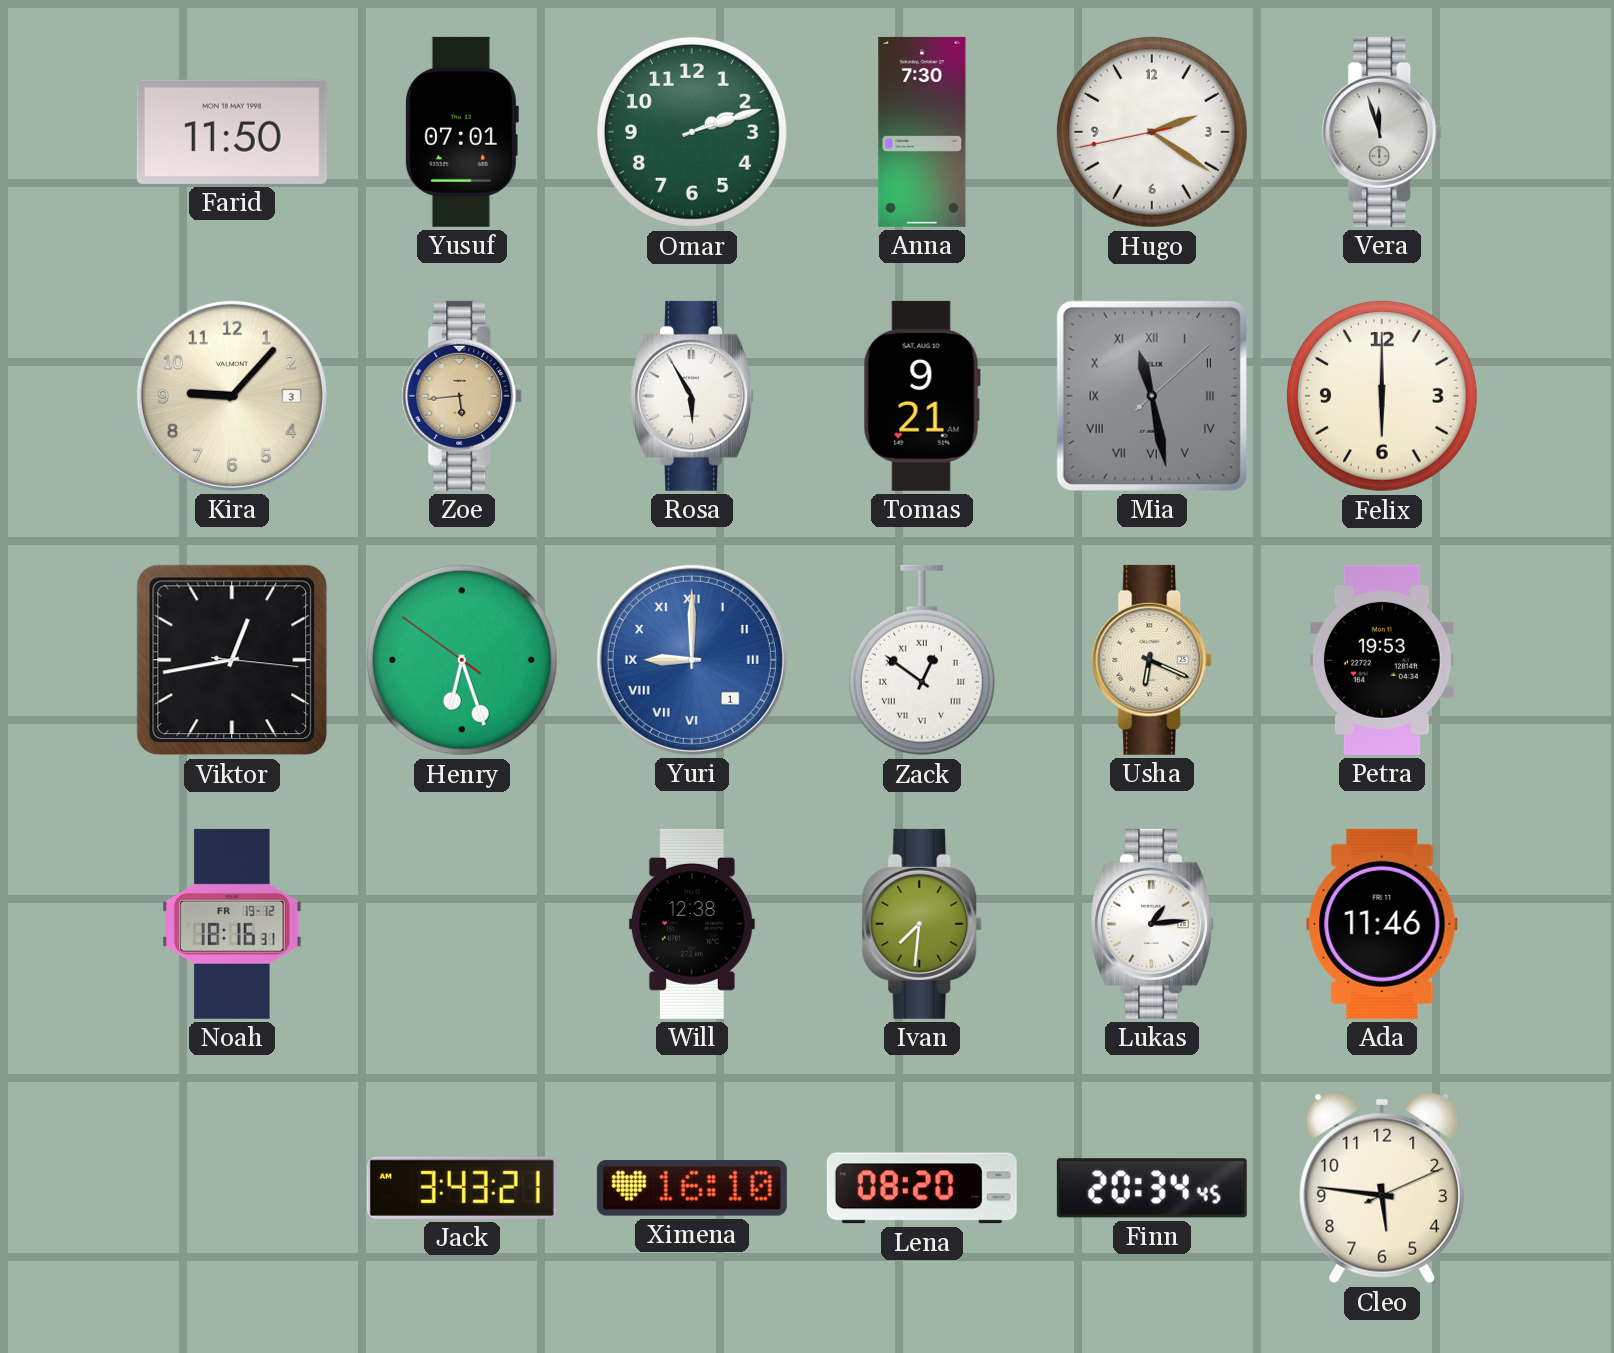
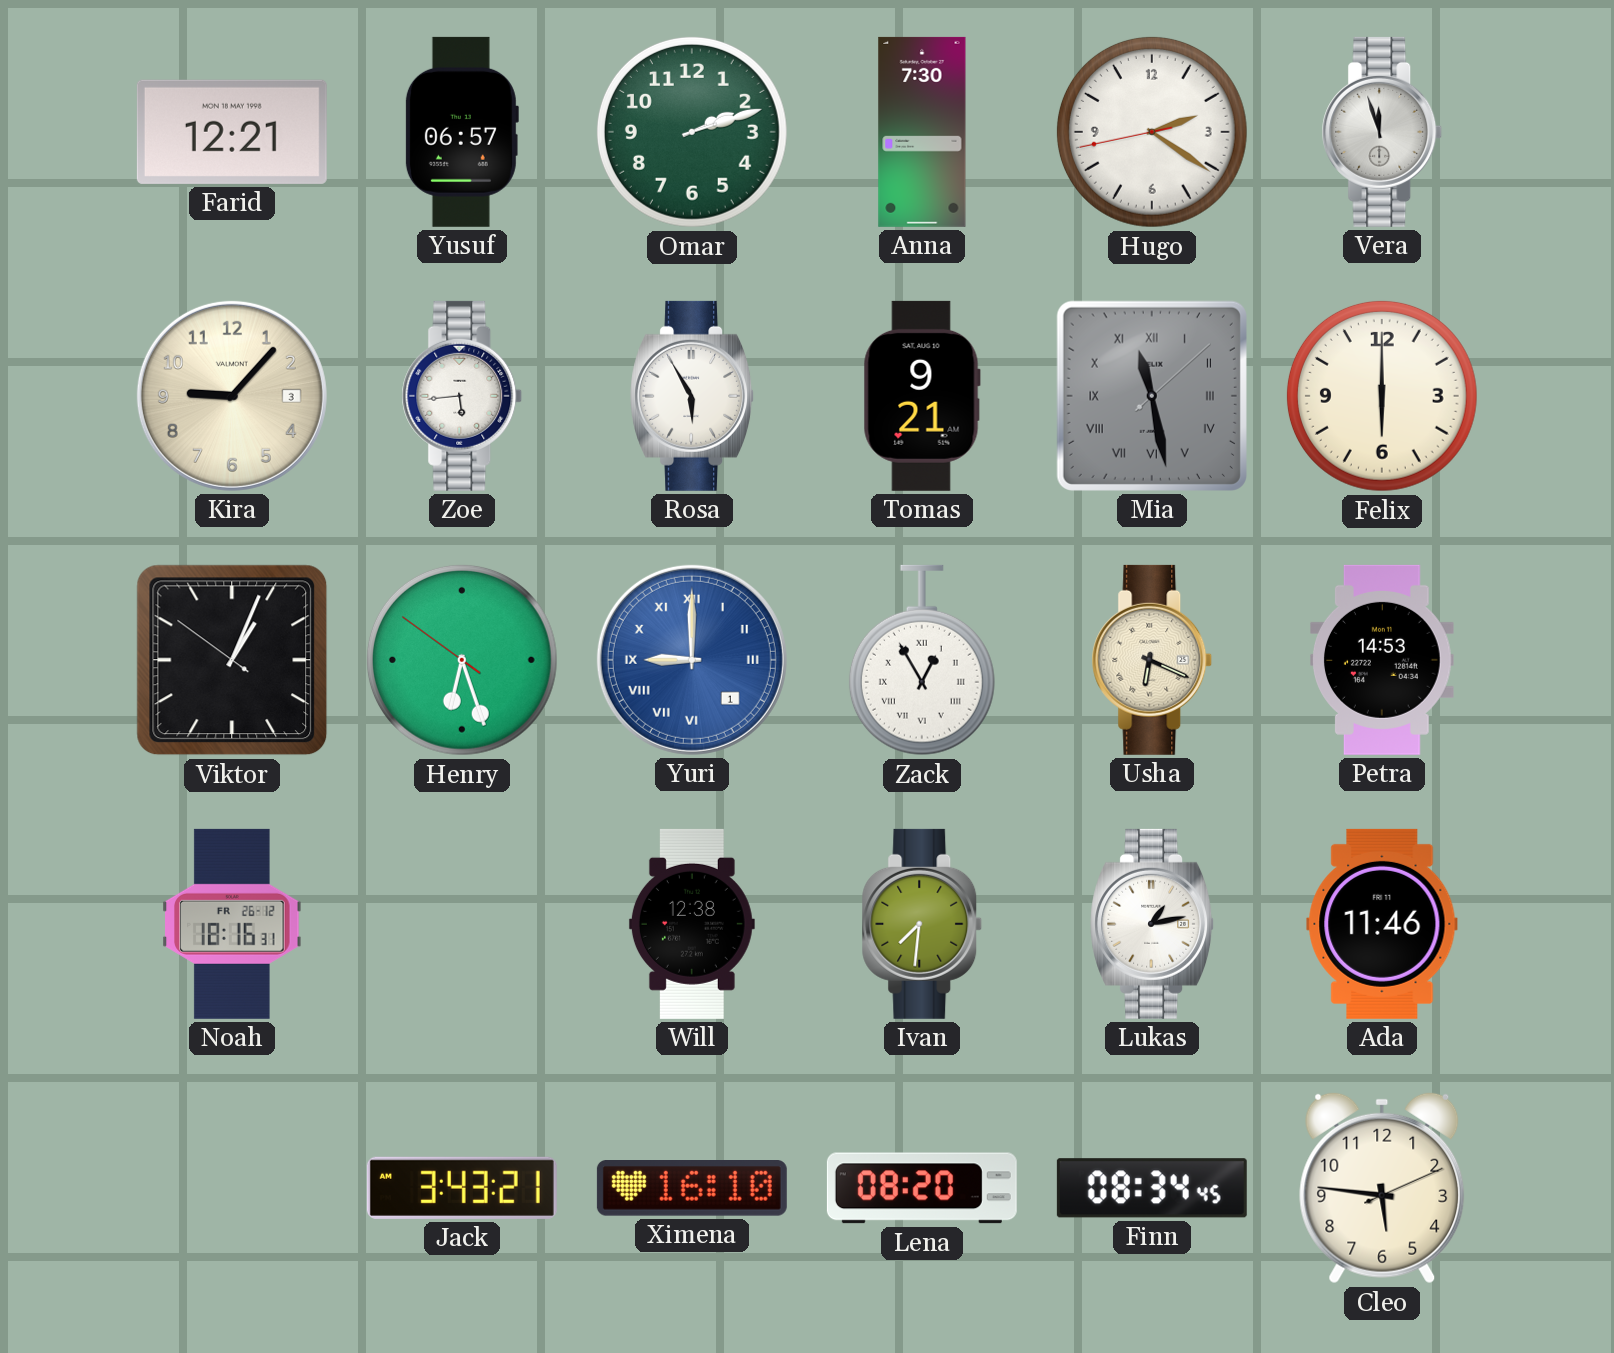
Farid: 11:50 -> 12:21
Yusuf: 07:01 -> 06:57
Zoe dial: champagne -> white
Viktor: 12:43 -> 1:03
Zack: 12:51 -> 12:55
Petra: 19:53 -> 14:53
Noah date: FR 19-12 -> FR 26-12
Lukas: 1:14 -> 1:13
Finn: 20:34 -> 08:34
